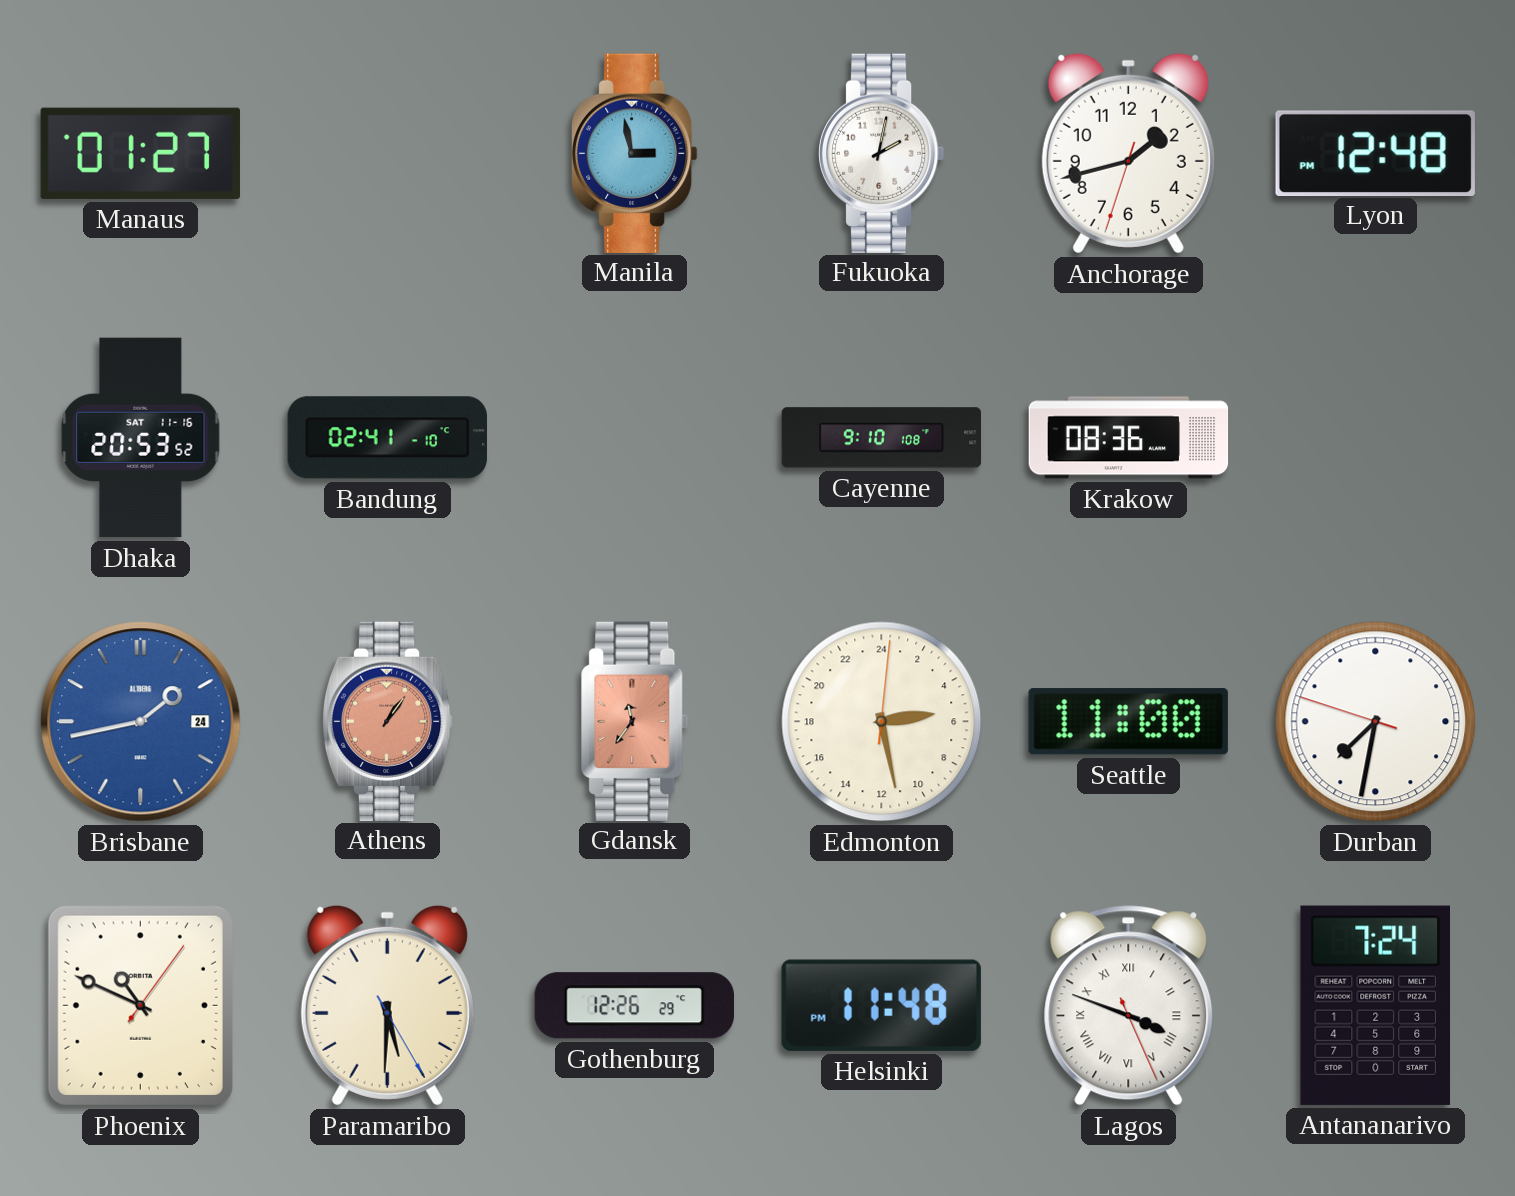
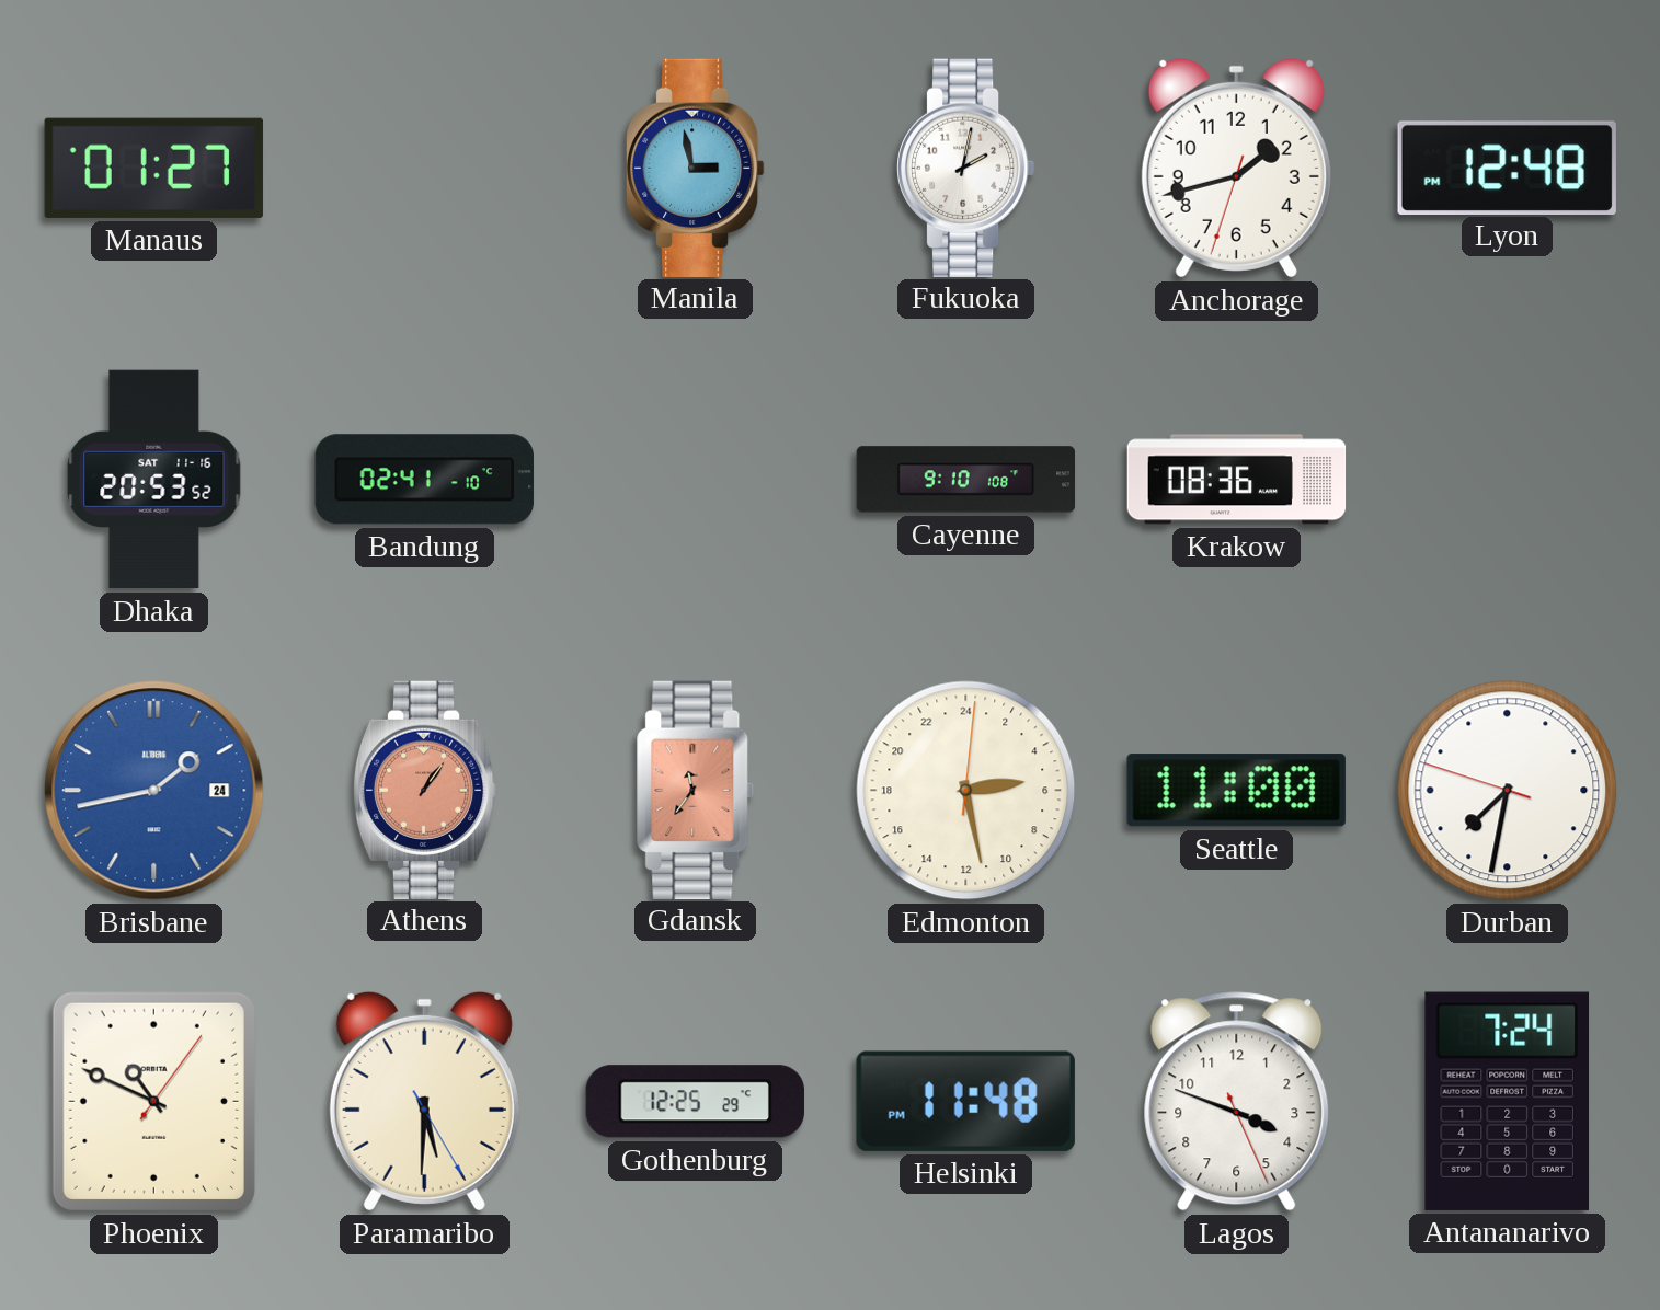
Gothenburg: 12:26 -> 12:25
Lagos numerals: Roman -> Arabic
